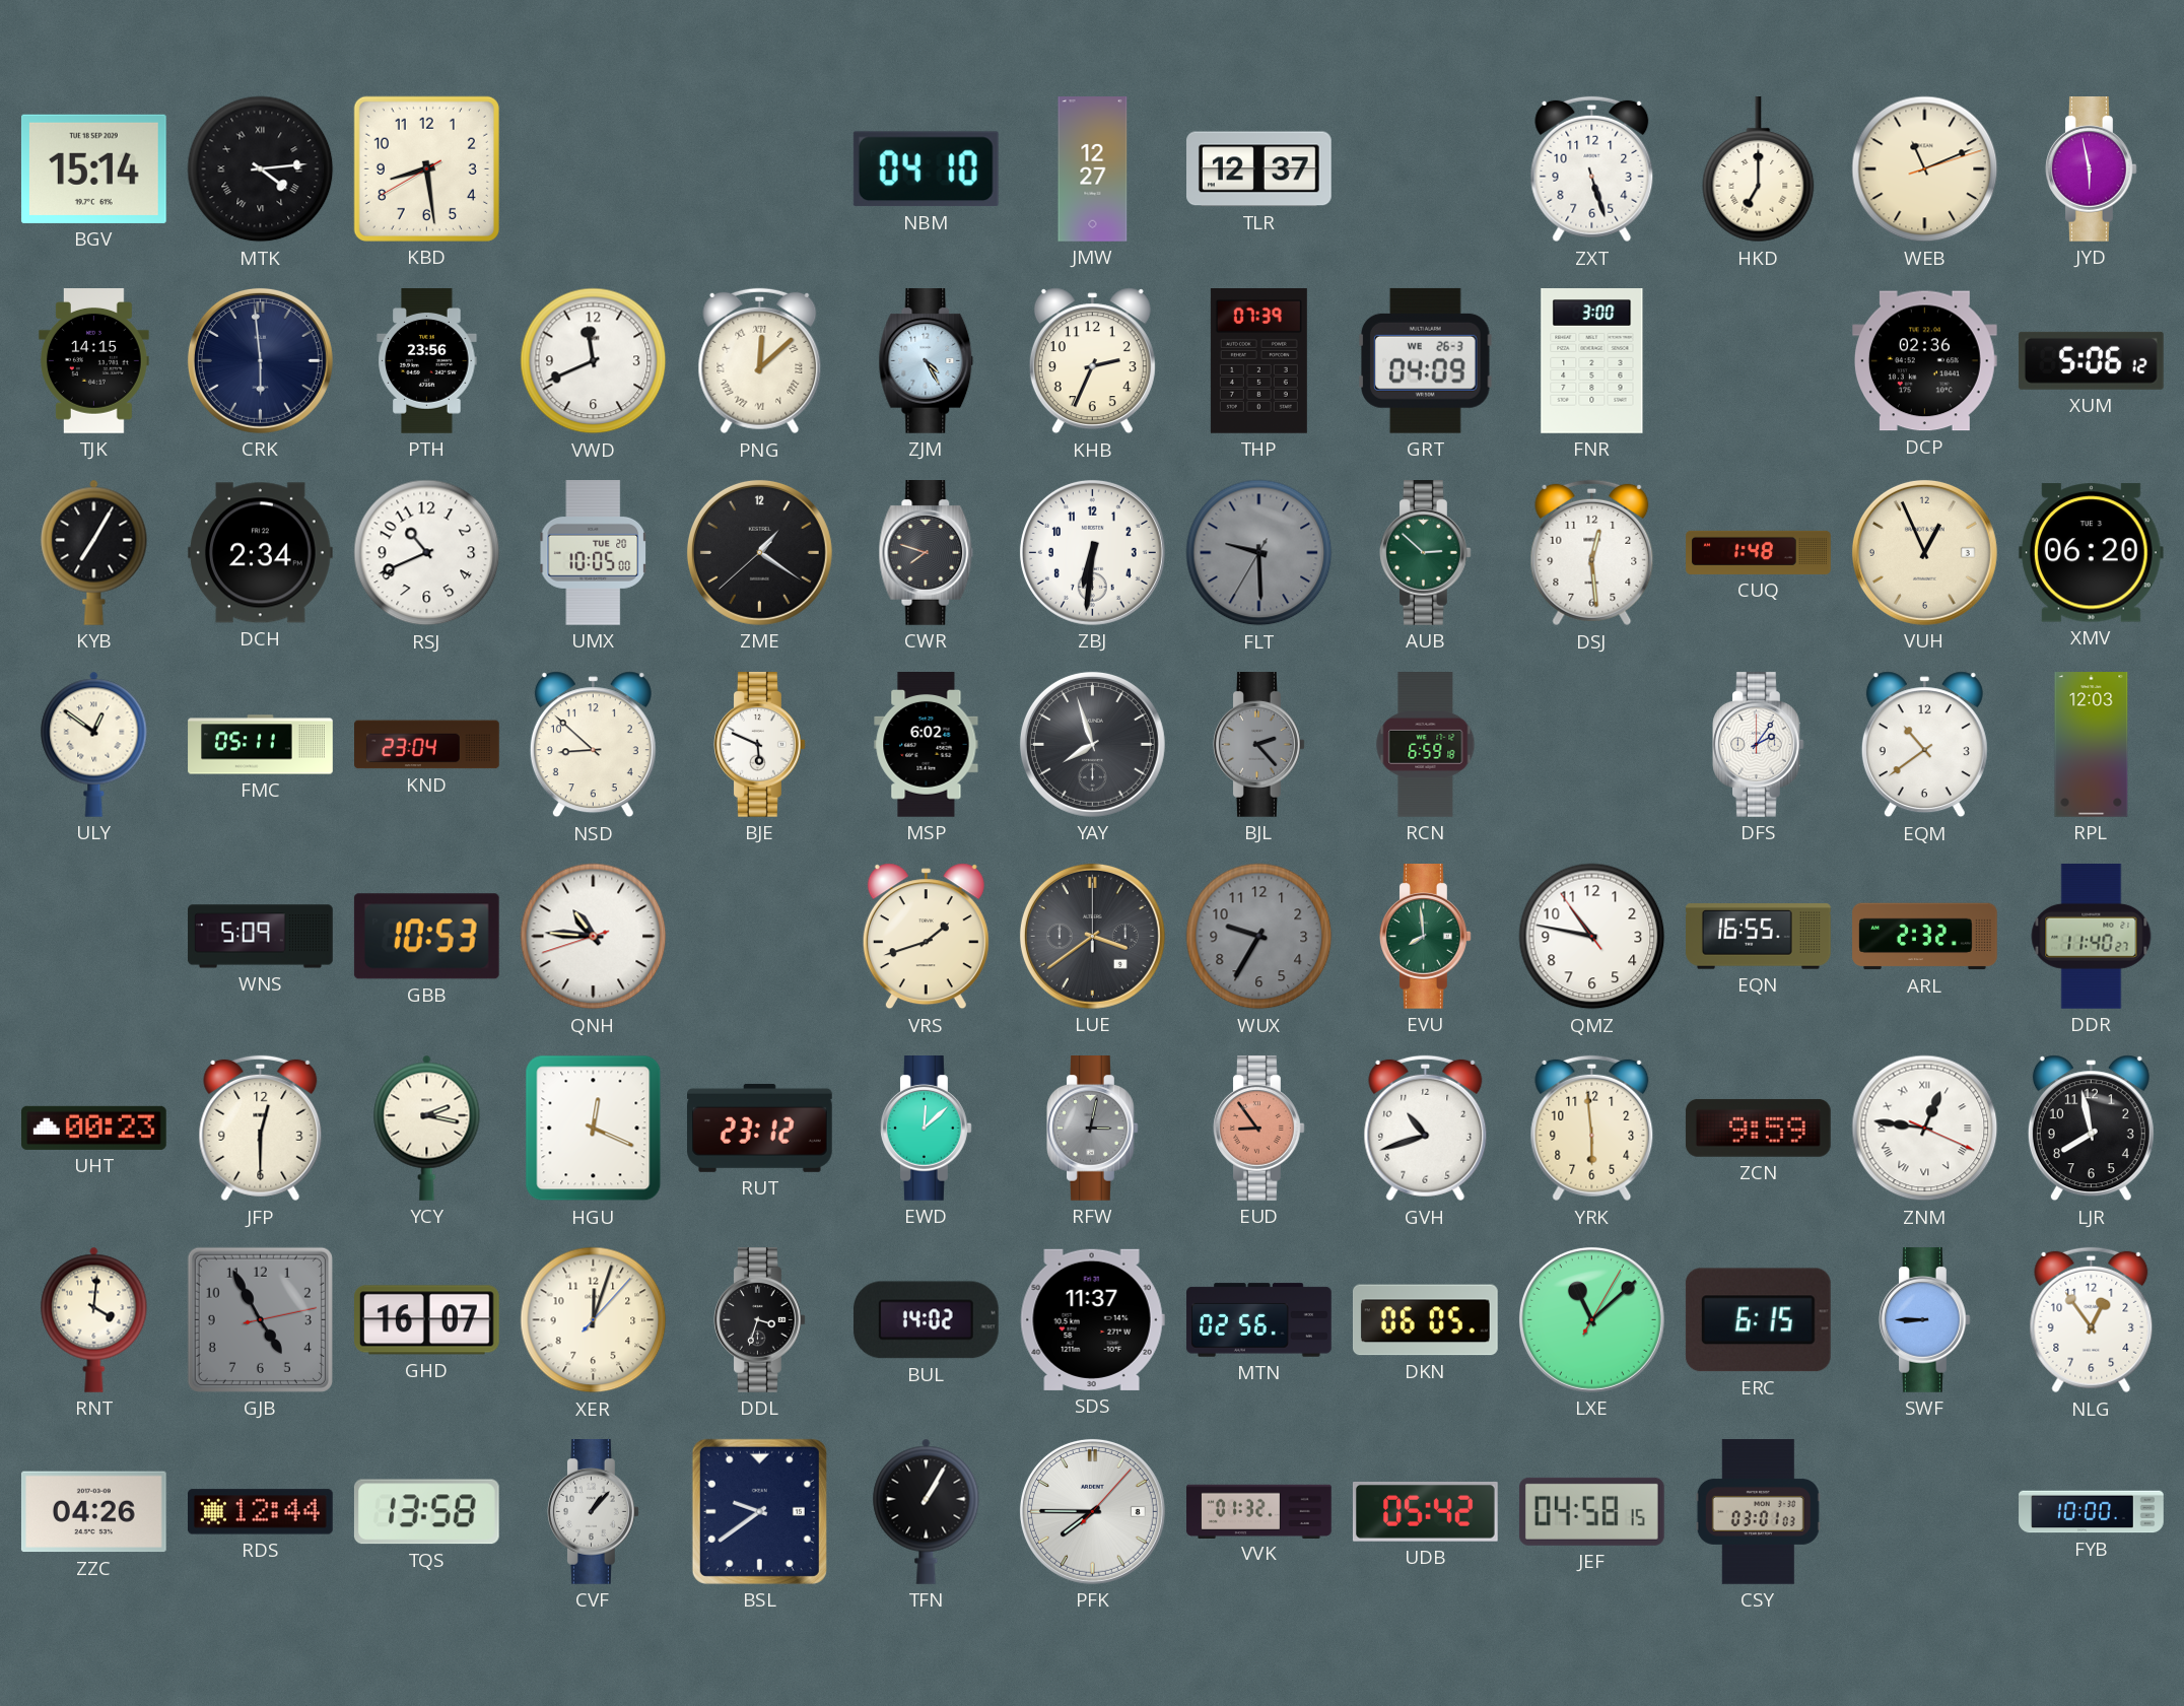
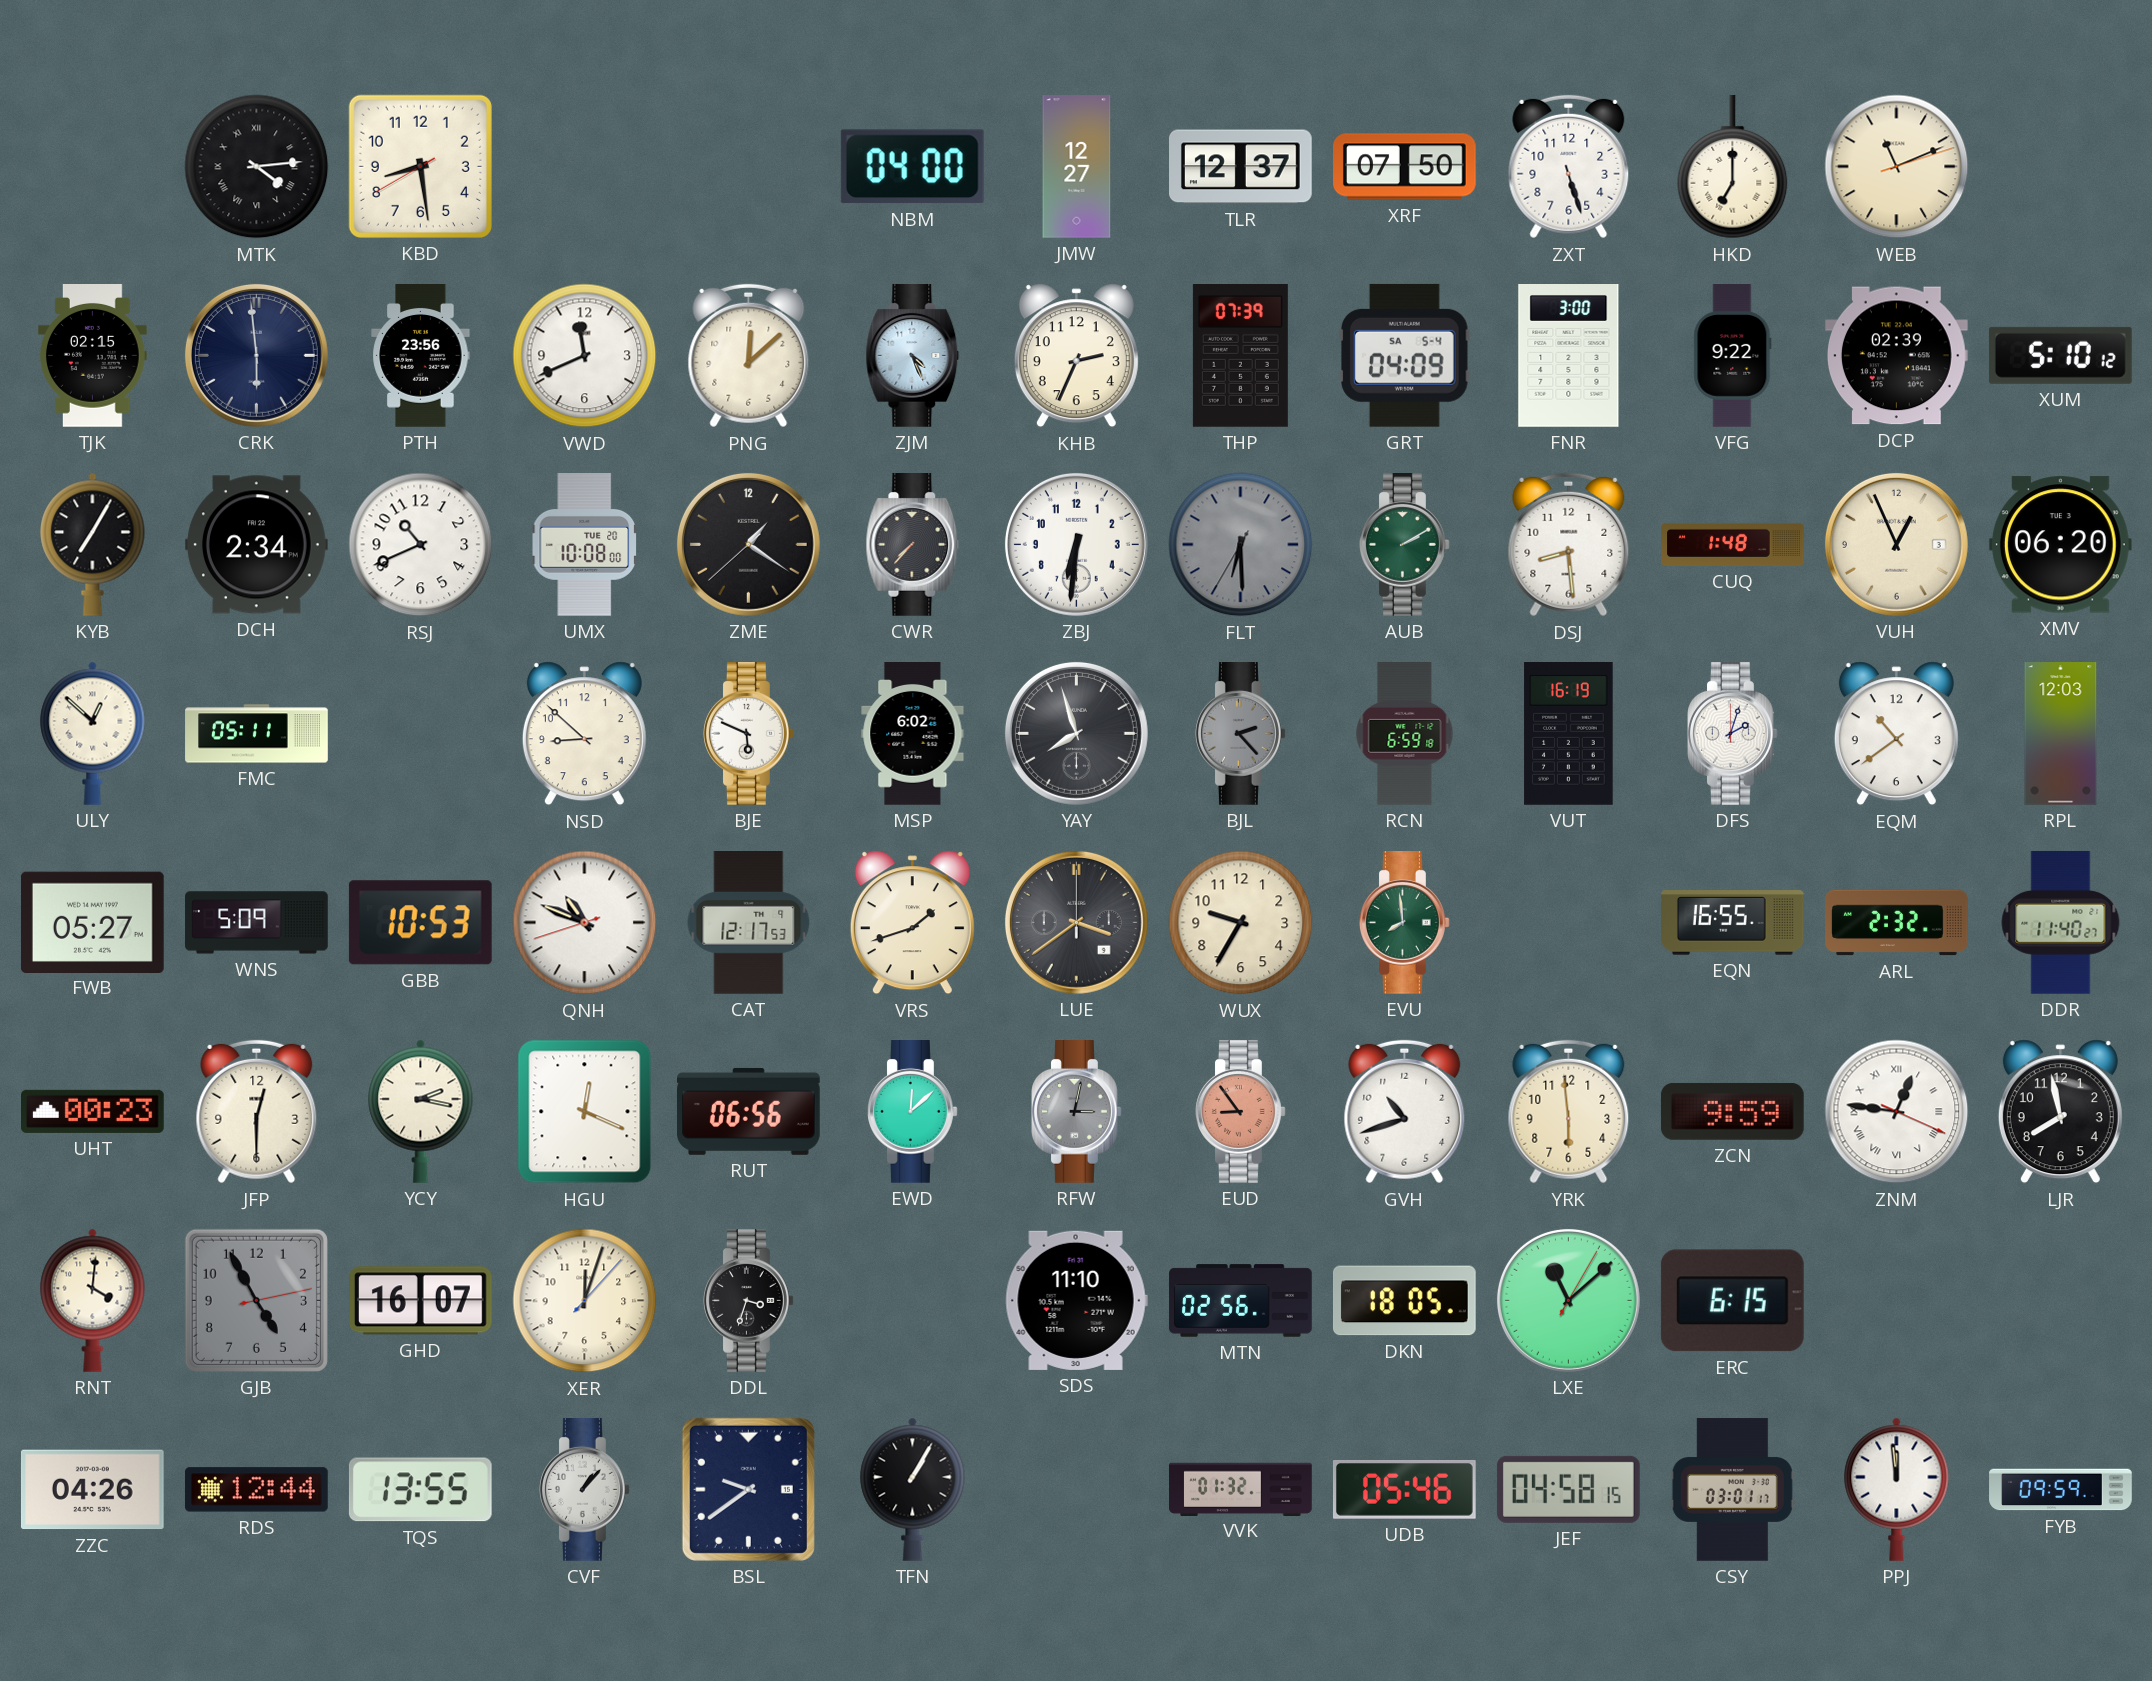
BGV: 15:14 -> none
NBM: 04:10 -> 04:00
XRF: none -> 07:50
JYD: 5:58 -> none
TJK: 14:15 -> 02:15
PNG numerals: Roman -> Arabic
ZJM: 4:25 -> 4:26
GRT date: WE 26-3 -> SA 5-4
VFG: none -> 9:22
DCP: 02:36 -> 02:39
XUM: 5:06 -> 5:10
UMX: 10:05 -> 10:08
CWR: 7:48 -> 7:37
FLT: 9:29 -> 6:29
AUB: 2:52 -> 2:10
DSJ: 12:29 -> 8:29
ULY: 12:51 -> 12:52
KND: 23:04 -> none
VUT: none -> 16:19
DFS: 2:06 -> 2:03
FWB: none -> 05:27
QNH: 10:45 -> 10:48
CAT: none -> 12:17
WUX dial: grey -> cream
QMZ: 10:46 -> none
RUT: 23:12 -> 06:56
BUL: 14:02 -> none
SDS: 11:37 -> 11:10
DKN: 06:05 -> 18:05
SWF: 8:45 -> none
NLG: 12:54 -> none
TQS: 13:58 -> 13:55
PFK: 7:45 -> none
UDB: 05:42 -> 05:46
CSY: 03:01:03 -> 03:01:17
PPJ: none -> 11:59
FYB: 10:00 -> 09:59
